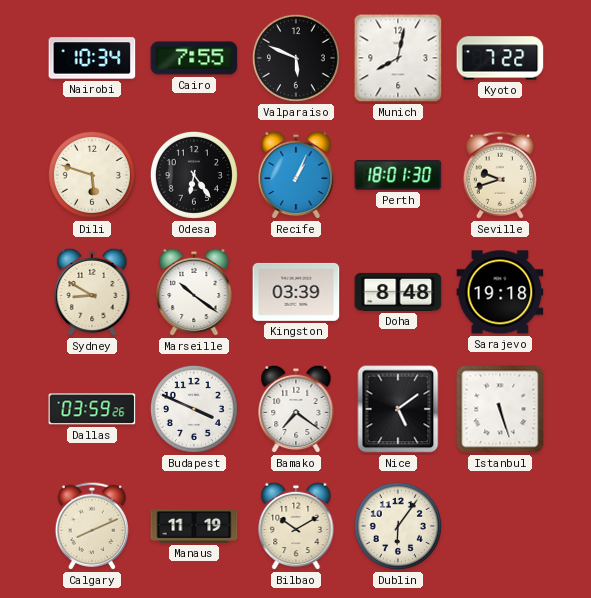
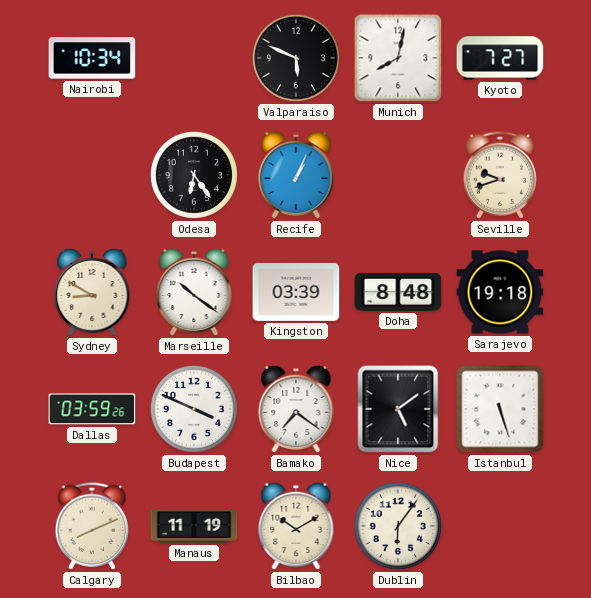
Cairo: 7:55 -> none
Kyoto: 7:22 -> 7:27
Dili: 5:48 -> none
Perth: 18:01 -> none
